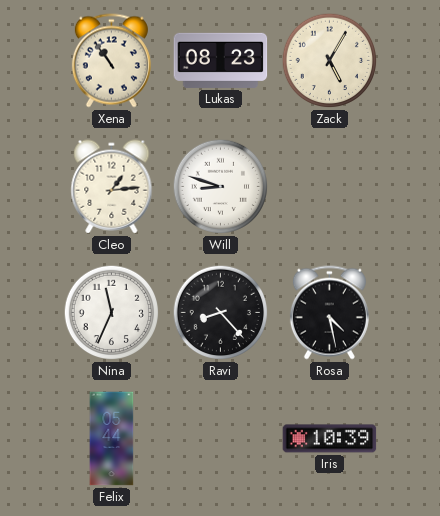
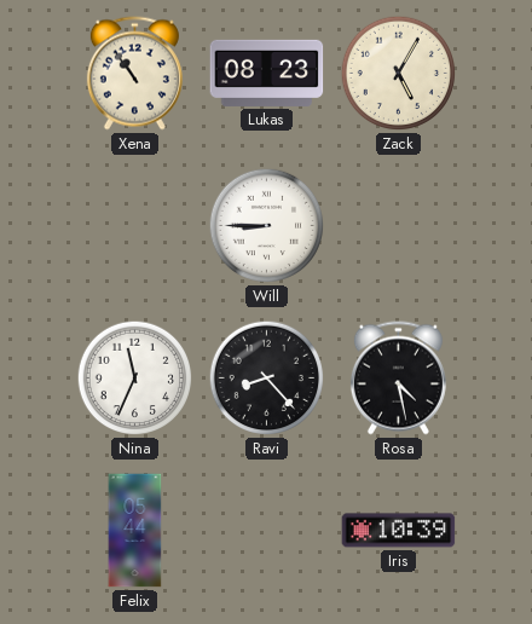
Cleo: 1:14 -> none
Will: 8:48 -> 8:45
